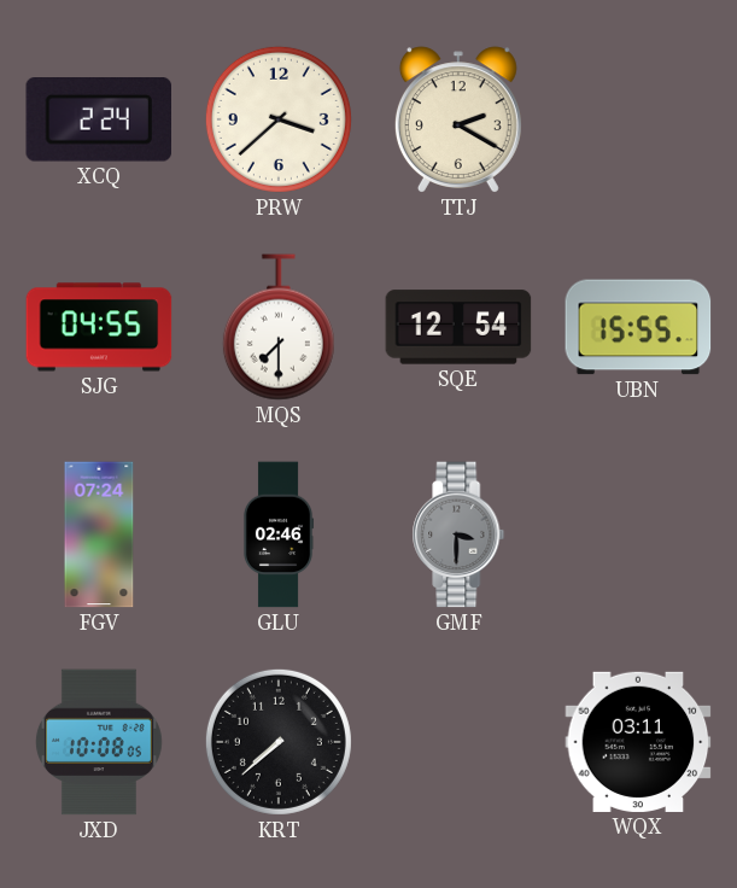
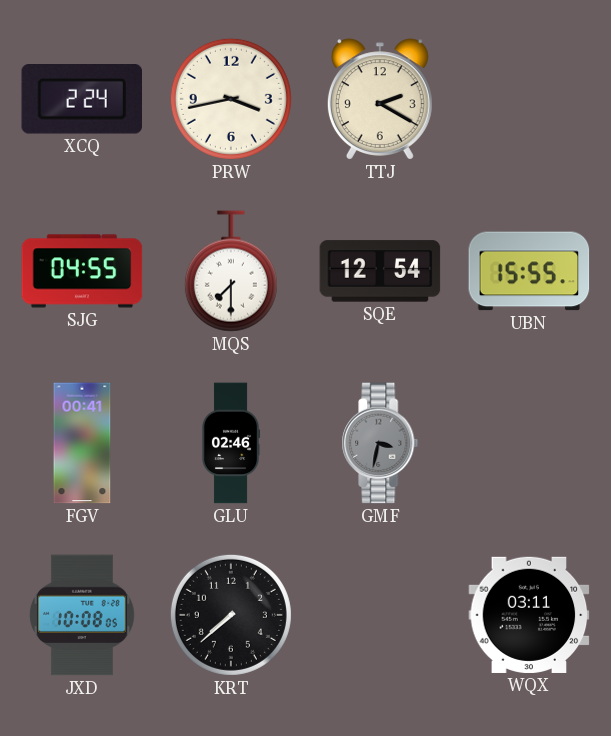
PRW: 3:38 -> 3:43
FGV: 07:24 -> 00:41
GMF: 3:30 -> 3:32
